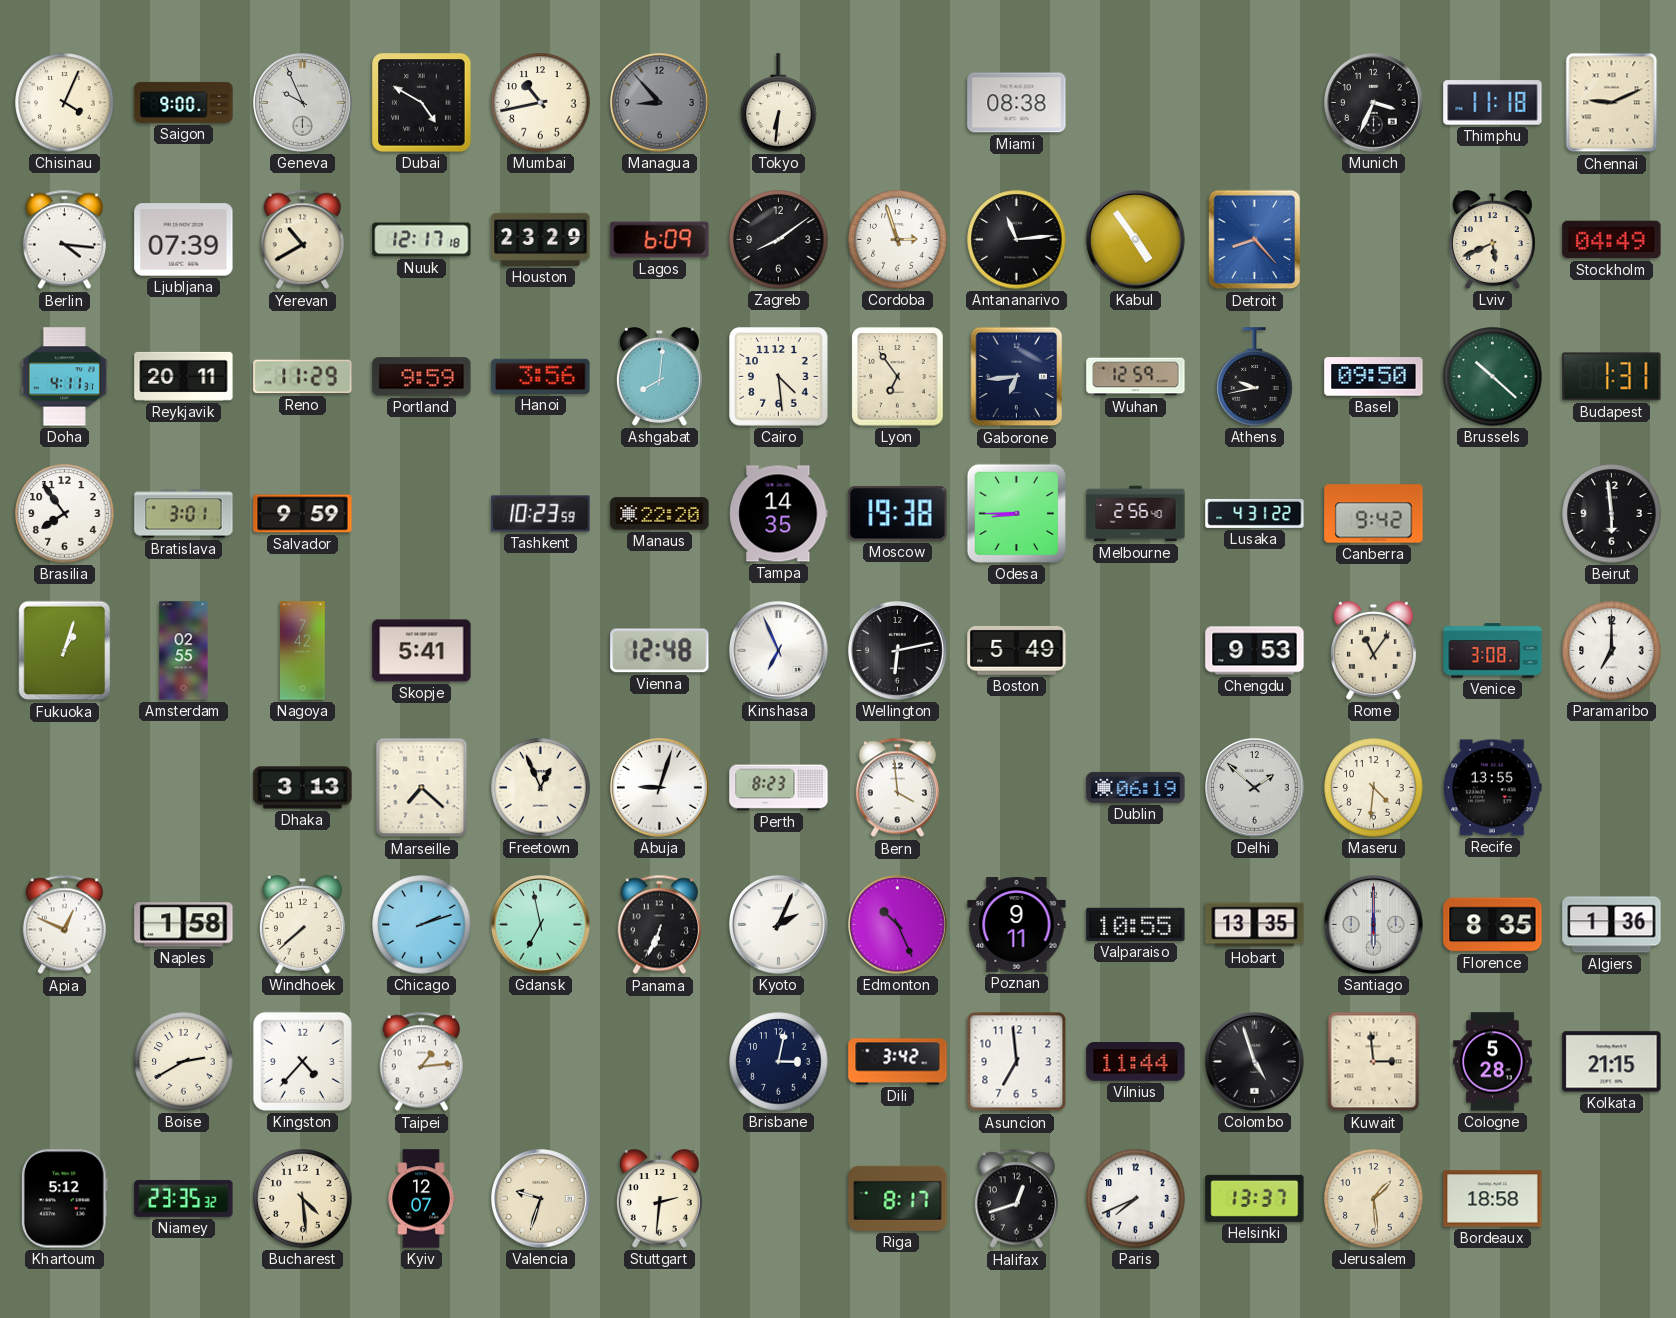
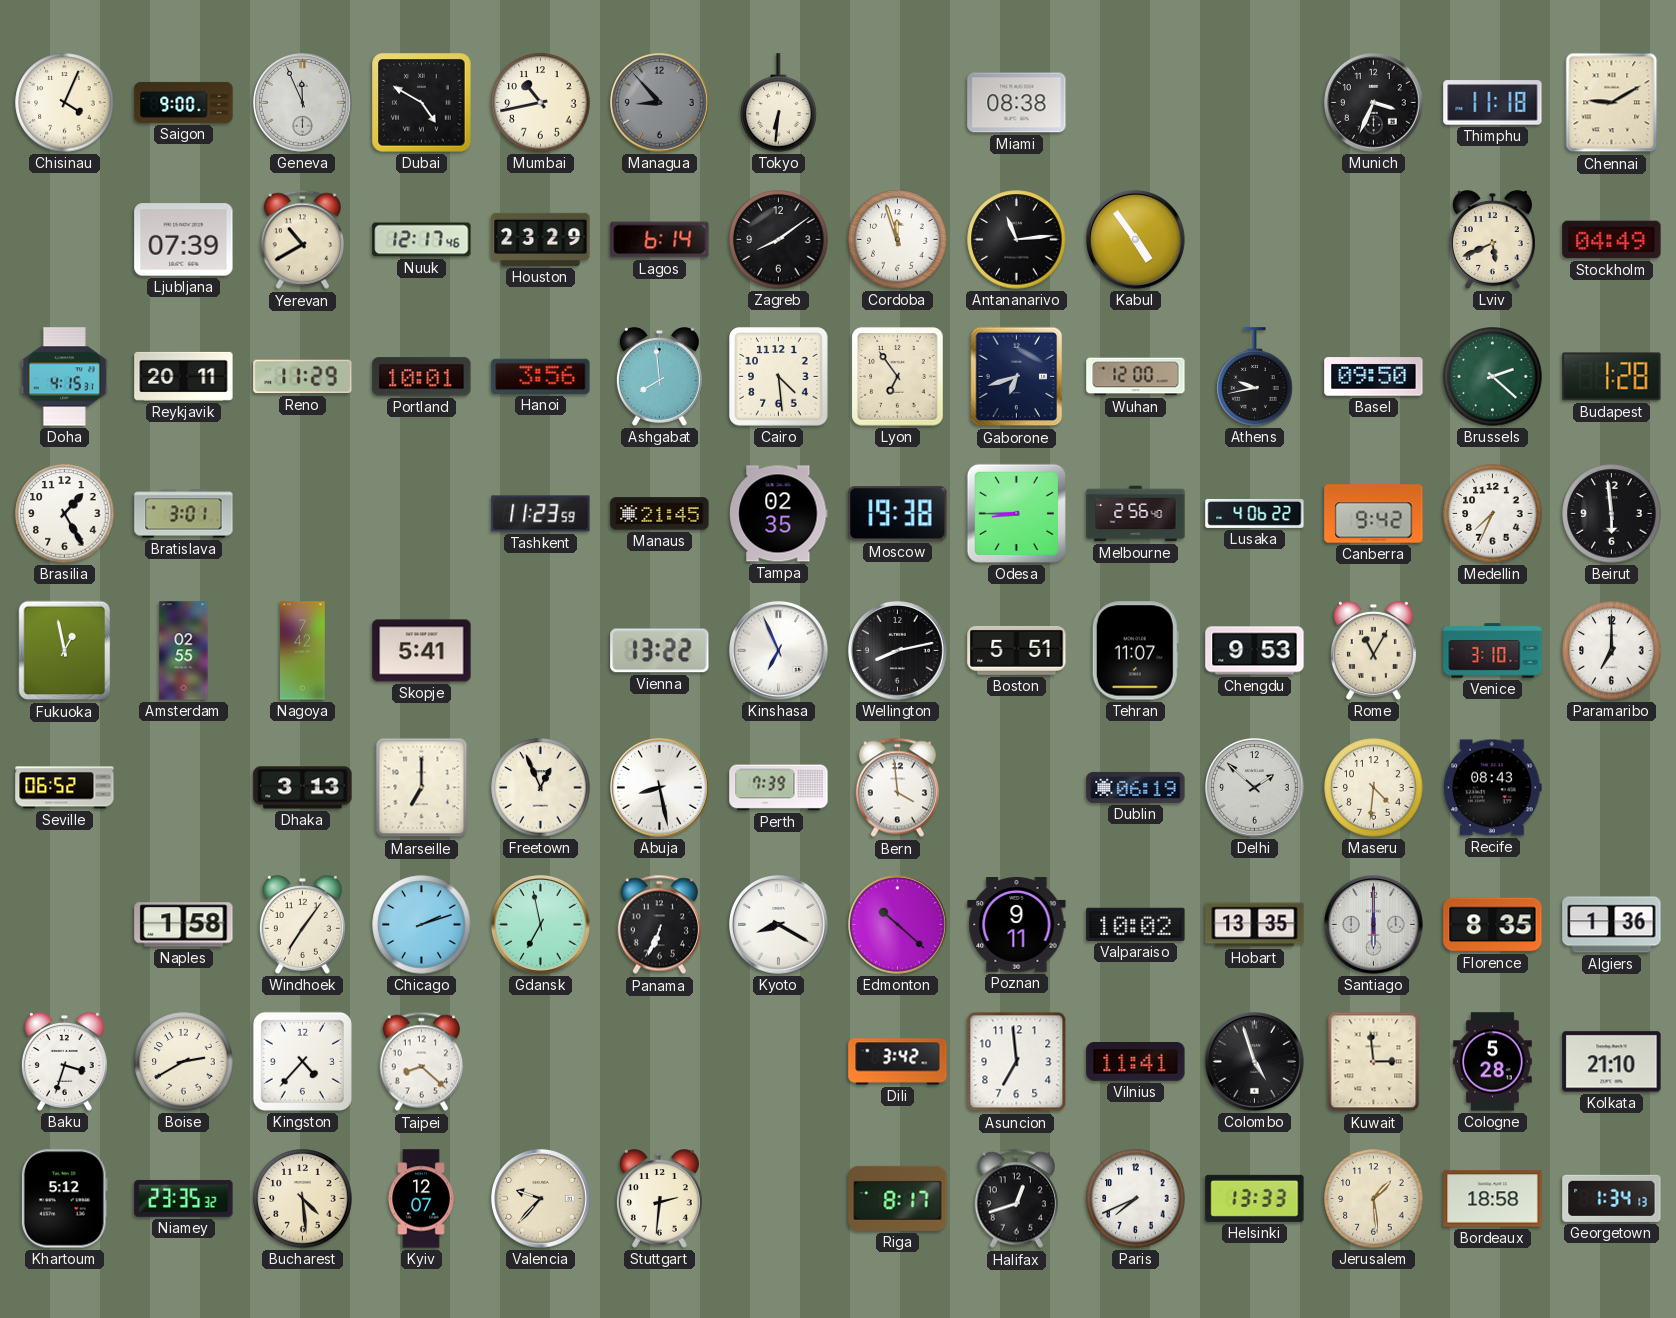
Geneva: 9:56 -> 11:56
Chennai: 9:11 -> 9:10
Berlin: 4:16 -> none
Nuuk: 12:17:18 -> 12:17:46
Lagos: 6:09 -> 6:14
Cordoba: 2:57 -> 11:57
Detroit: 8:23 -> none
Doha: 4:11 -> 4:15
Portland: 9:59 -> 10:01
Ashgabat: 8:01 -> 7:59
Gaborone: 6:44 -> 6:42
Wuhan: 12:59 -> 12:00
Brussels: 10:22 -> 2:22
Budapest: 1:31 -> 1:28
Brasilia: 7:54 -> 1:25
Salvador: 9:59 -> none
Tashkent: 10:23 -> 11:23
Manaus: 22:20 -> 21:45
Tampa: 14:35 -> 02:35
Lusaka: 4:31 -> 4:06
Medellin: none -> 7:34
Fukuoka: 1:03 -> 12:58
Vienna: 12:48 -> 13:22
Wellington: 6:13 -> 8:13
Boston: 5:49 -> 5:51
Tehran: none -> 11:07
Rome: 11:06 -> 11:05
Venice: 3:08 -> 3:10
Seville: none -> 06:52
Marseille: 7:22 -> 7:00
Abuja: 9:03 -> 8:28
Perth: 8:23 -> 7:39
Recife: 13:55 -> 08:43
Apia: 12:49 -> none
Windhoek: 7:38 -> 7:06
Kyoto: 2:04 -> 8:20
Edmonton: 10:26 -> 10:22
Valparaiso: 10:55 -> 10:02
Baku: none -> 3:33
Taipei: 1:14 -> 8:22
Brisbane: 3:02 -> none
Vilnius: 11:44 -> 11:41
Kolkata: 21:15 -> 21:10
Valencia: 9:33 -> 9:37
Helsinki: 13:37 -> 13:33
Georgetown: none -> 1:34
